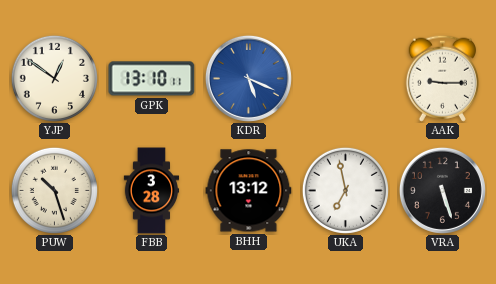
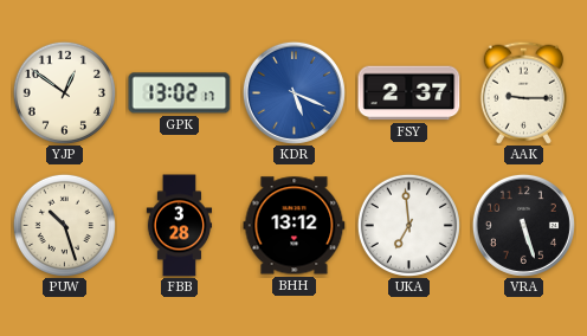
GPK: 13:10 -> 13:02
FSY: none -> 2:37
UKA: 6:58 -> 6:59
